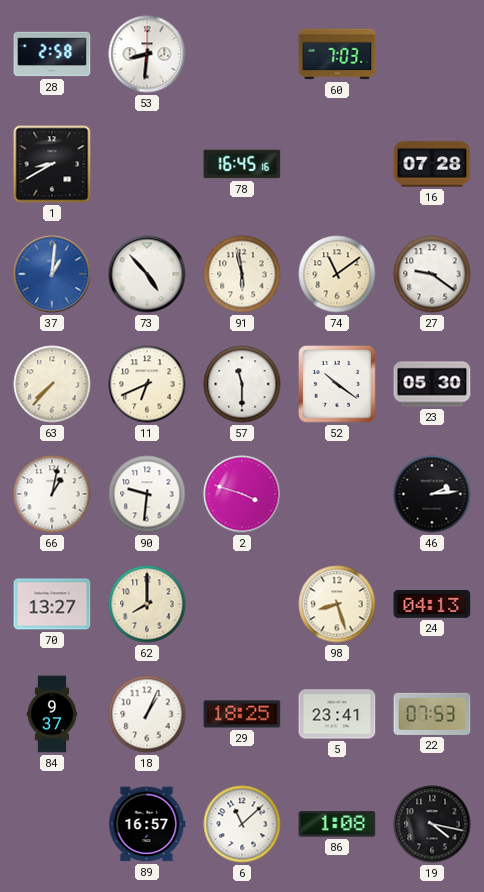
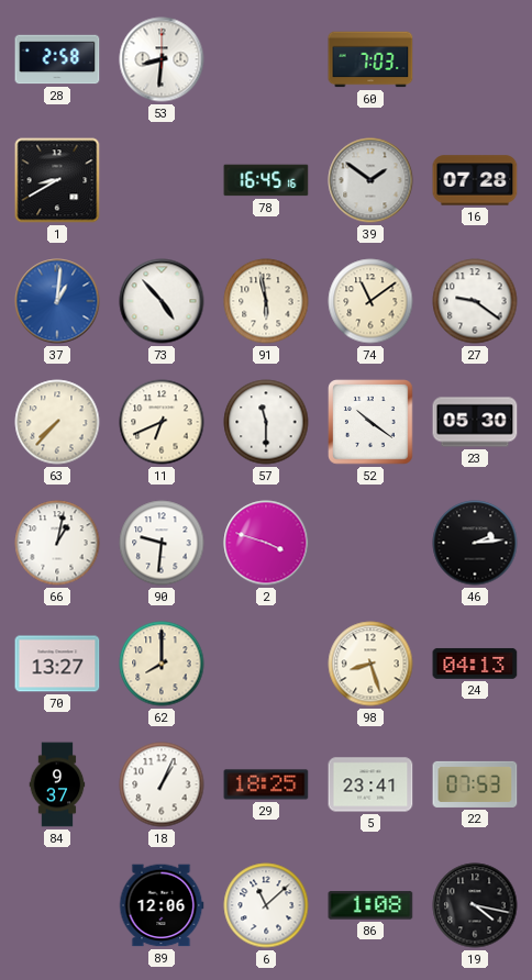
39: none -> 1:51
89: 16:57 -> 12:06
